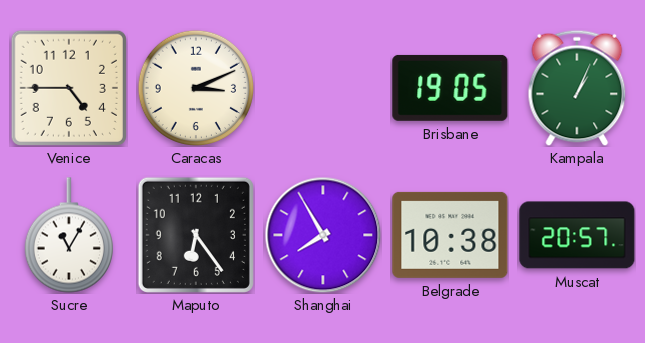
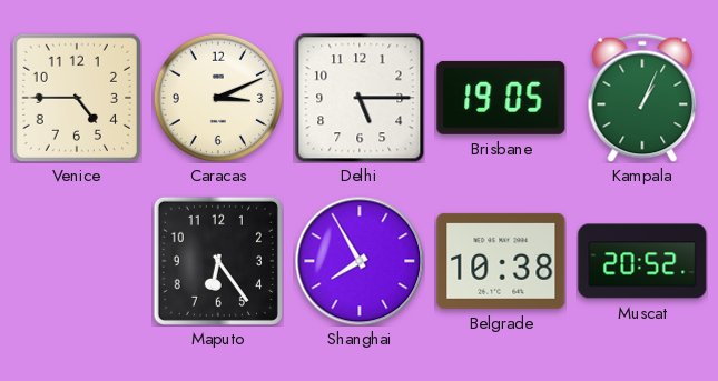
Delhi: none -> 5:15
Sucre: 11:05 -> none
Muscat: 20:57 -> 20:52
